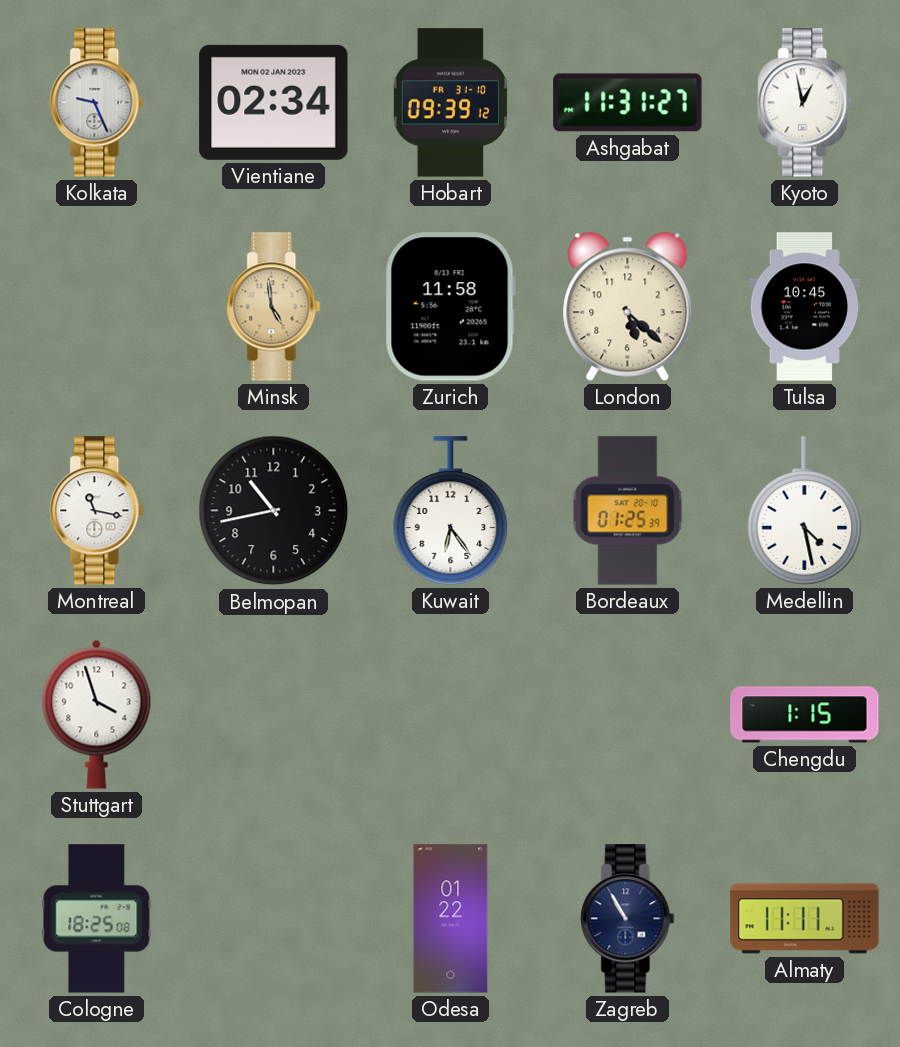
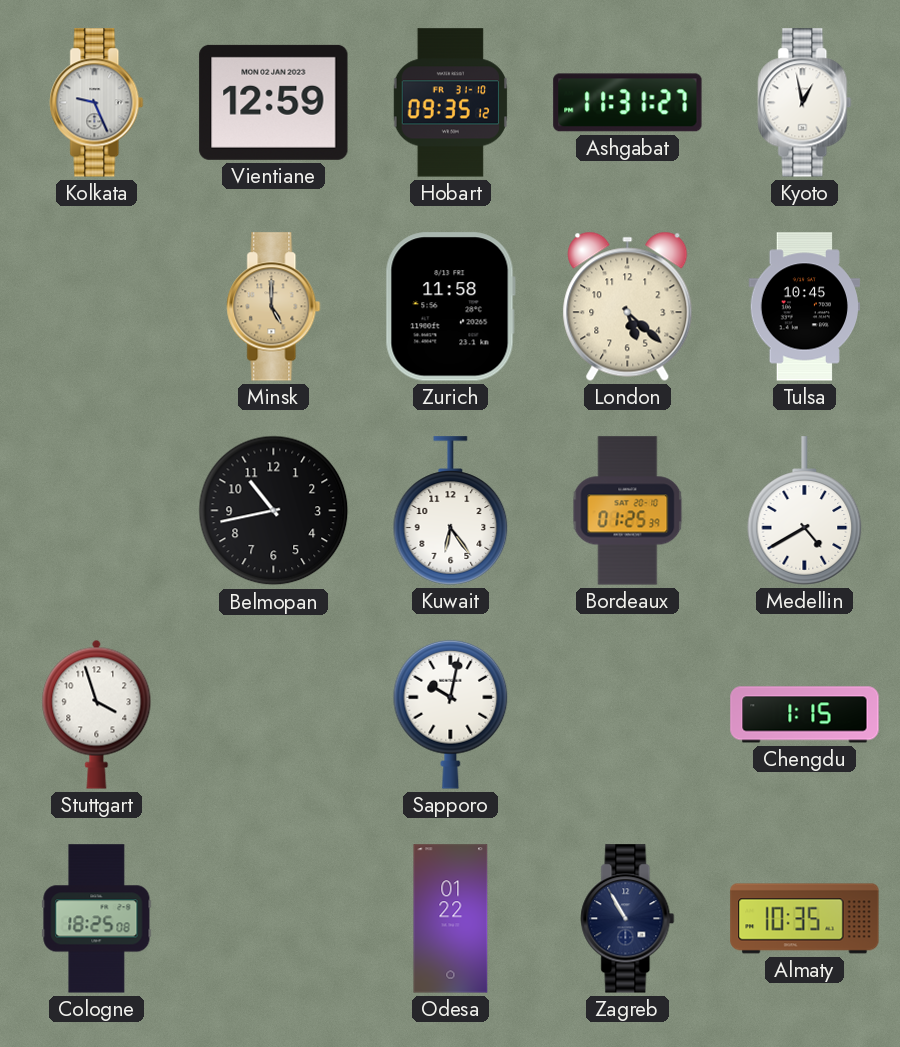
Vientiane: 02:34 -> 12:59
Hobart: 09:39 -> 09:35
Minsk: 4:59 -> 5:00
Montreal: 11:17 -> none
Medellin: 4:28 -> 4:40
Sapporo: none -> 10:02
Almaty: 11:11 -> 10:35
